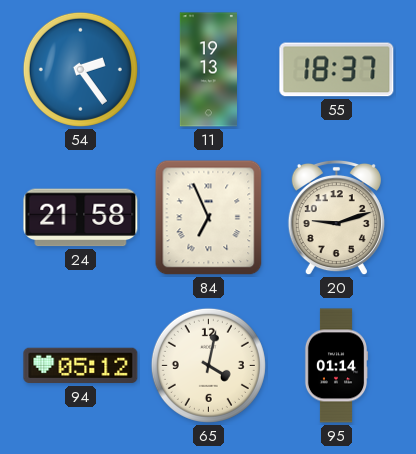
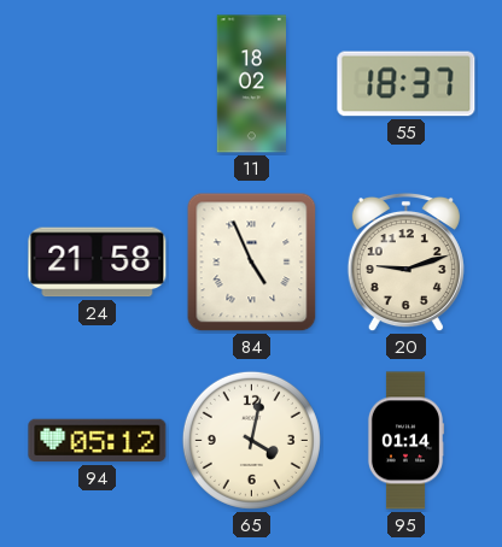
54: 2:24 -> none
11: 19:13 -> 18:02
84: 6:56 -> 4:56
